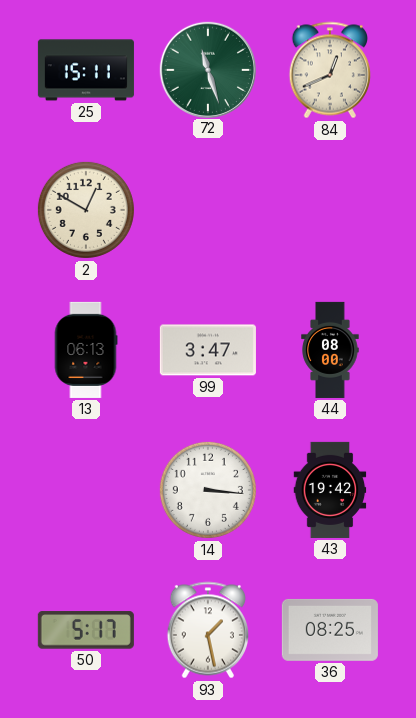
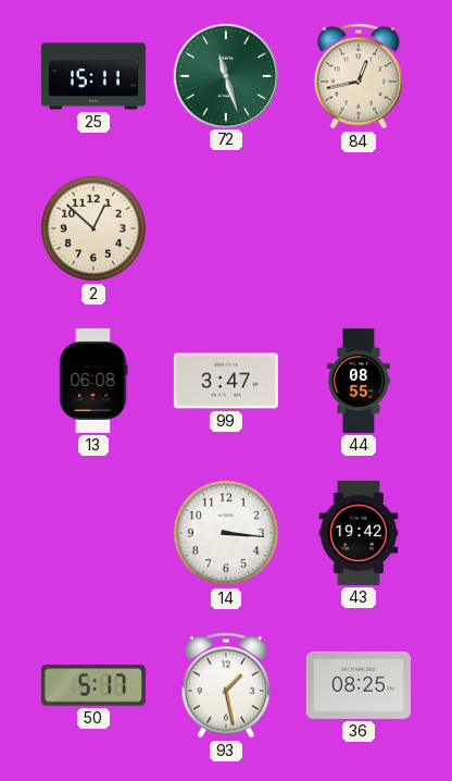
84: 12:41 -> 12:43
2: 12:50 -> 12:52
13: 06:13 -> 06:08
44: 08:00 -> 08:55
